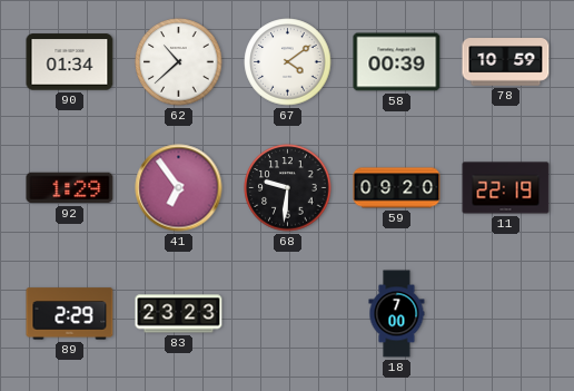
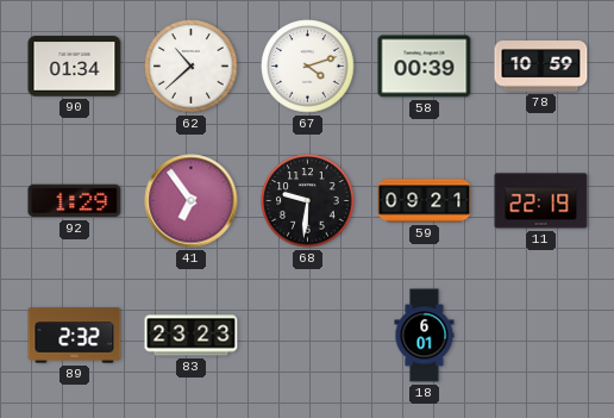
67: 4:09 -> 4:12
59: 09:20 -> 09:21
89: 2:29 -> 2:32
18: 7:00 -> 6:01
